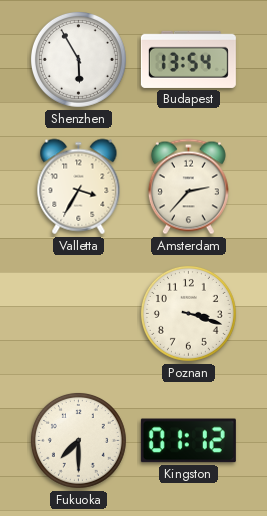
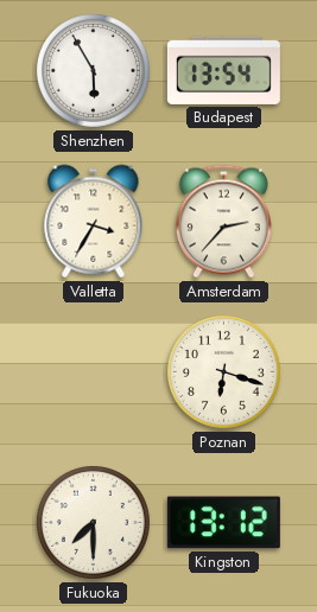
Poznan: 3:18 -> 6:18
Kingston: 01:12 -> 13:12
